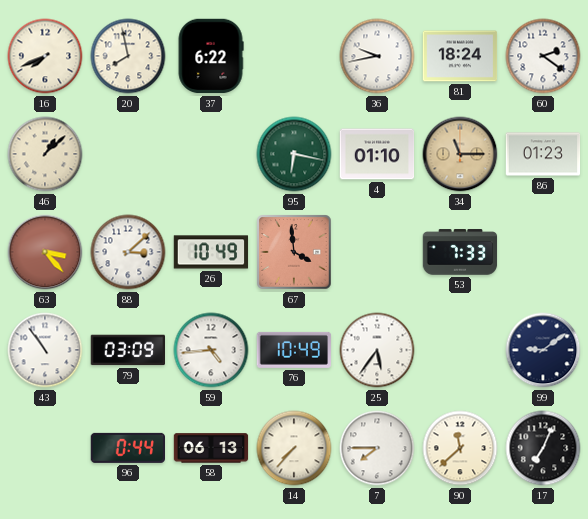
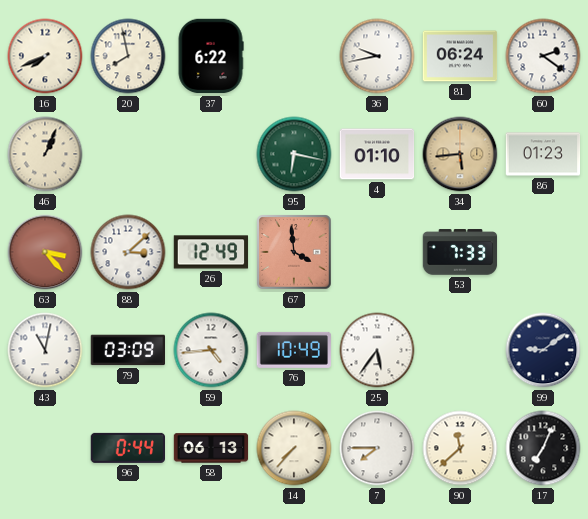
81: 18:24 -> 06:24
46: 1:08 -> 1:04
34: 11:15 -> 5:44
26: 10:49 -> 12:49
43: 10:54 -> 11:02
